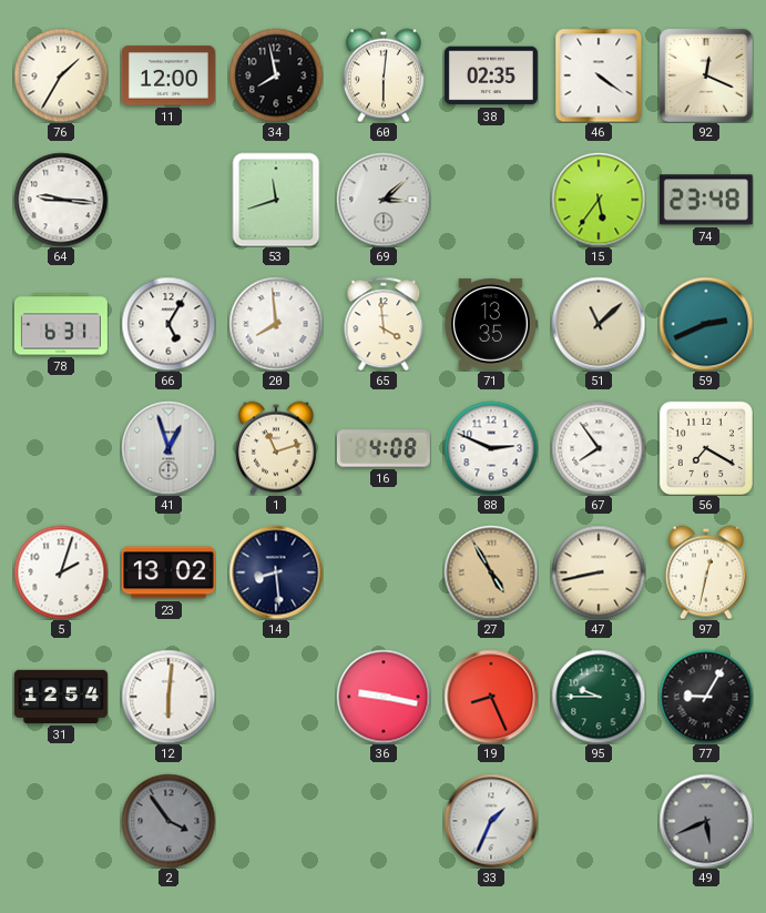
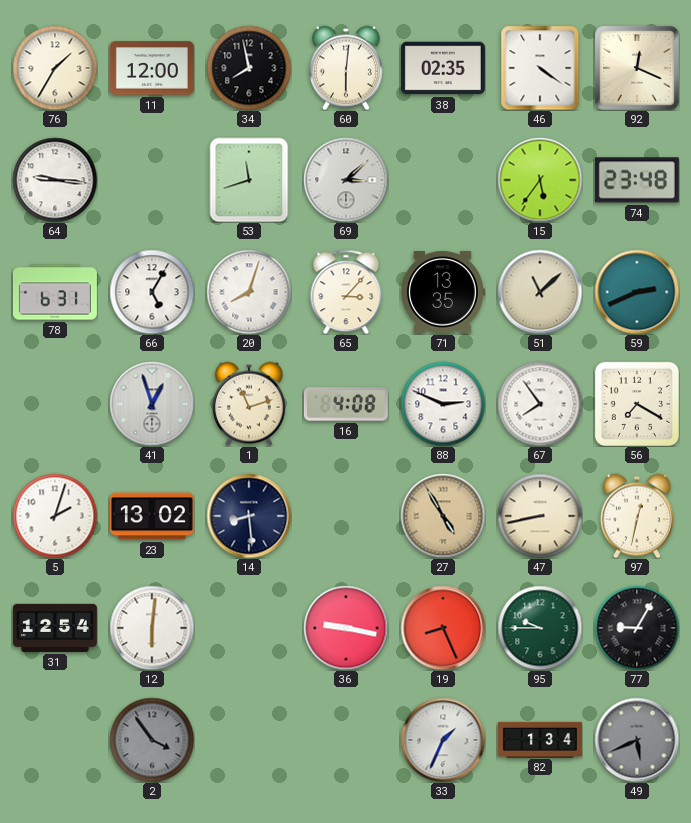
20: 7:59 -> 8:03
65: 3:59 -> 3:07
82: none -> 1:34
